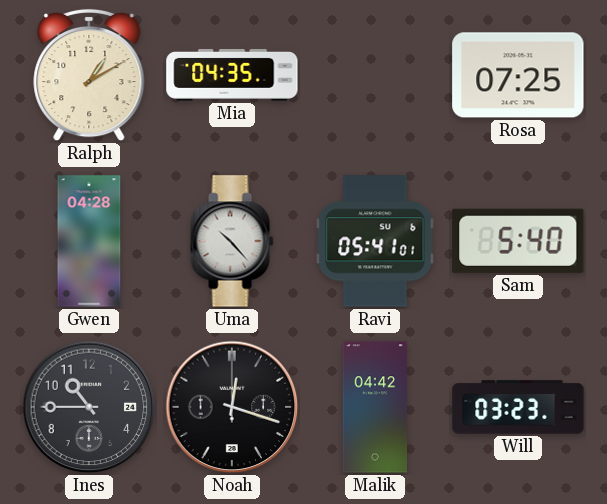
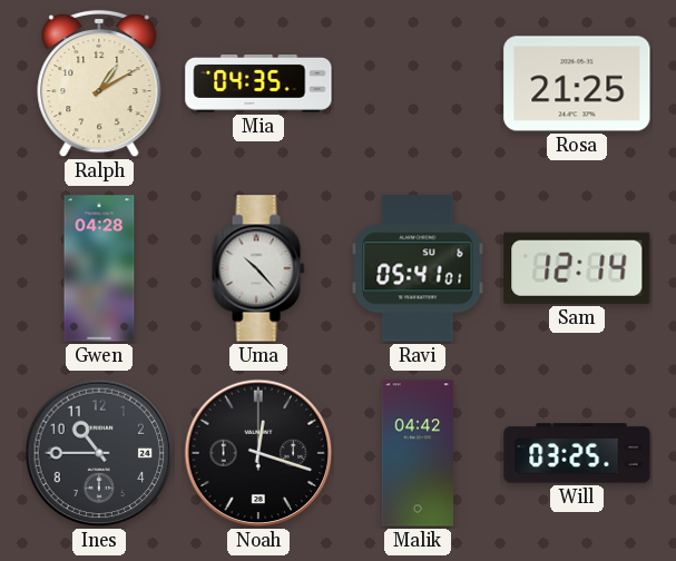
Rosa: 07:25 -> 21:25
Sam: 5:40 -> 12:14
Will: 03:23 -> 03:25
